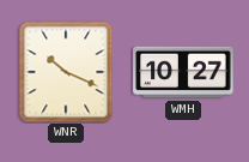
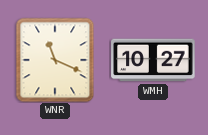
WNR: 10:19 -> 11:19
